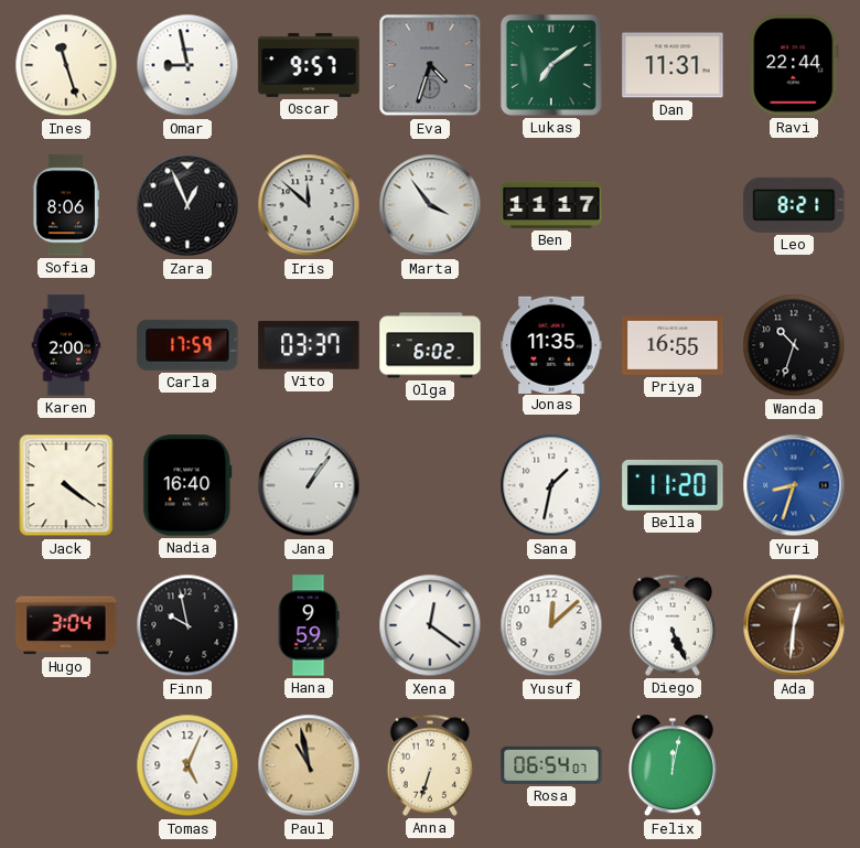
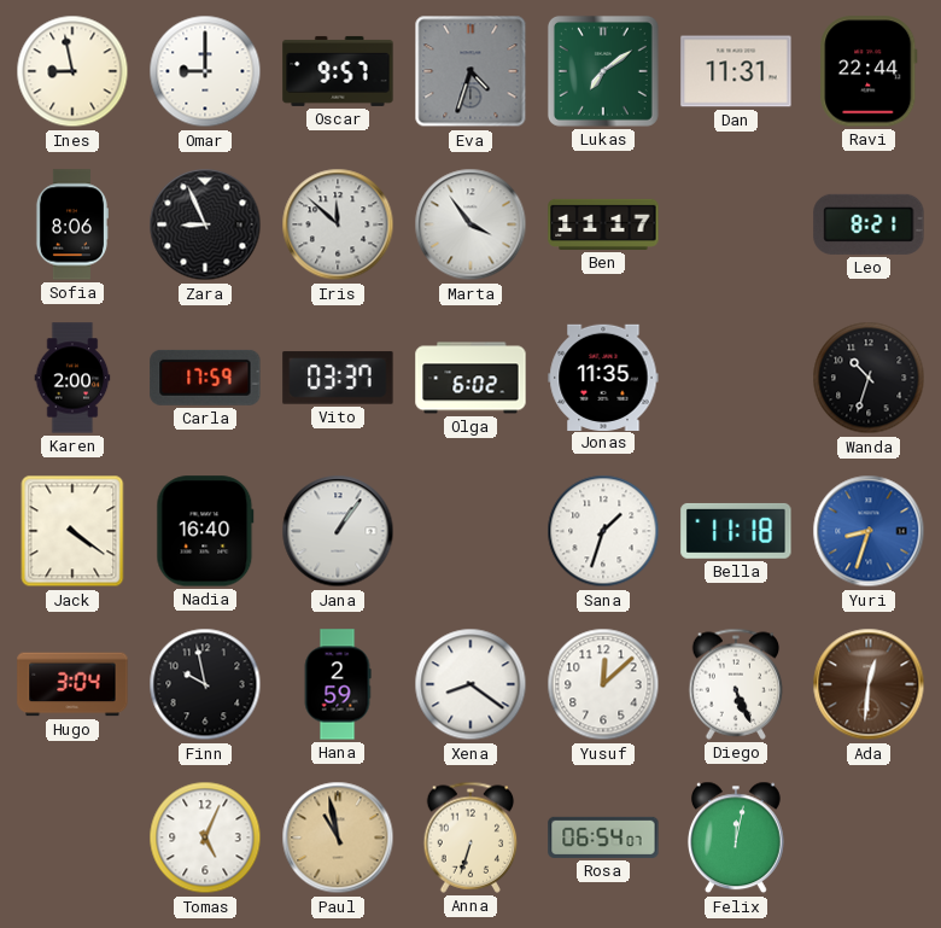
Ines: 11:27 -> 8:58
Omar: 8:58 -> 9:00
Zara: 12:56 -> 8:56
Priya: 16:55 -> none
Sana: 1:32 -> 1:33
Bella: 11:20 -> 11:18
Hana: 9:59 -> 2:59
Xena: 12:21 -> 8:21
